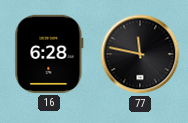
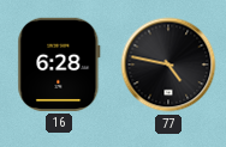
77: 11:47 -> 4:47
